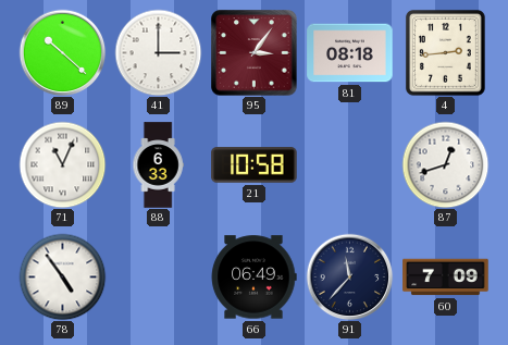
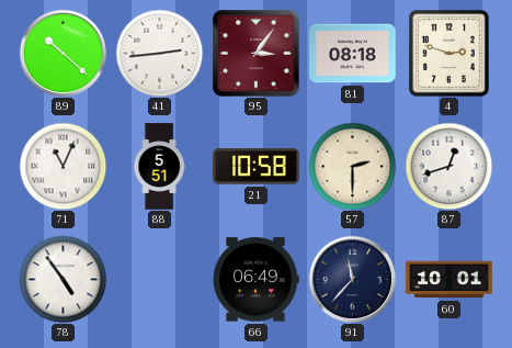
41: 3:00 -> 2:44
4: 2:44 -> 2:48
88: 6:33 -> 5:51
57: none -> 2:30
60: 7:09 -> 10:01
